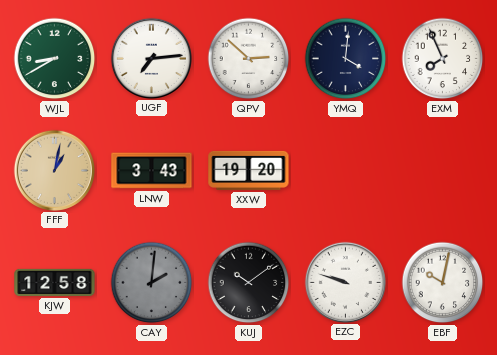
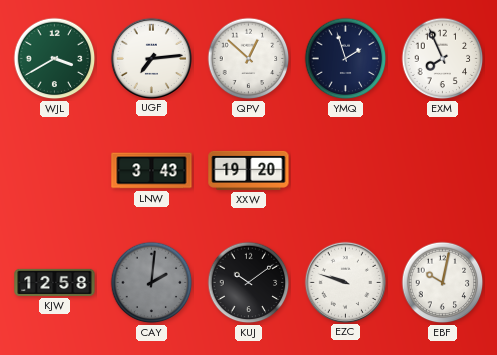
WJL: 8:40 -> 3:40
QPV: 2:52 -> 12:52
YMQ: 4:01 -> 1:57
FFF: 1:02 -> none
